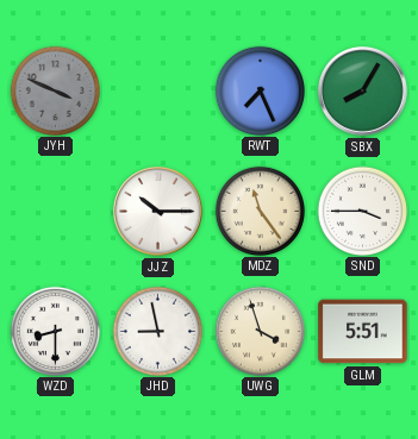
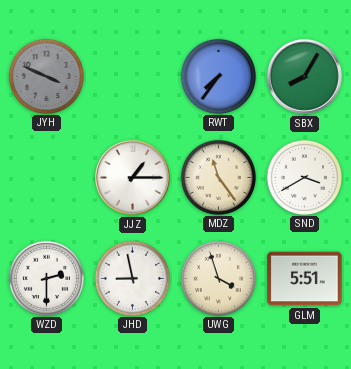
RWT: 7:26 -> 7:36
JJZ: 10:15 -> 1:15
SND: 3:45 -> 3:40
WZD: 8:30 -> 2:30
